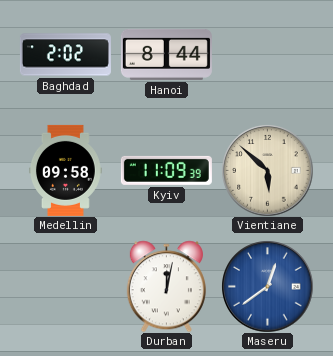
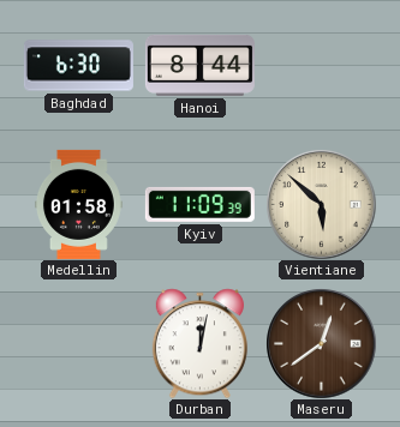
Baghdad: 2:02 -> 6:30
Medellin: 09:58 -> 01:58
Maseru dial: blue -> brown
